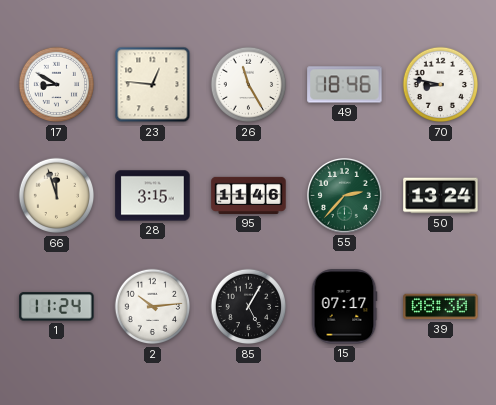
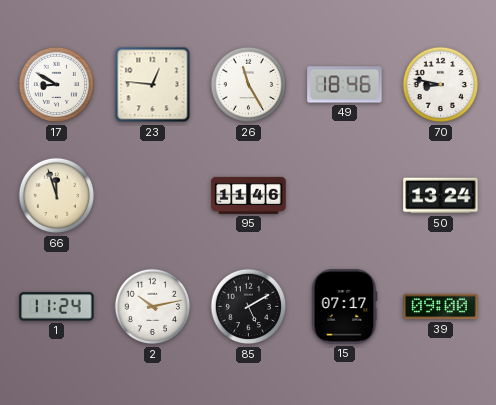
28: 3:15 -> none
55: 2:37 -> none
2: 10:14 -> 10:13
85: 5:05 -> 5:10
39: 08:30 -> 09:00
